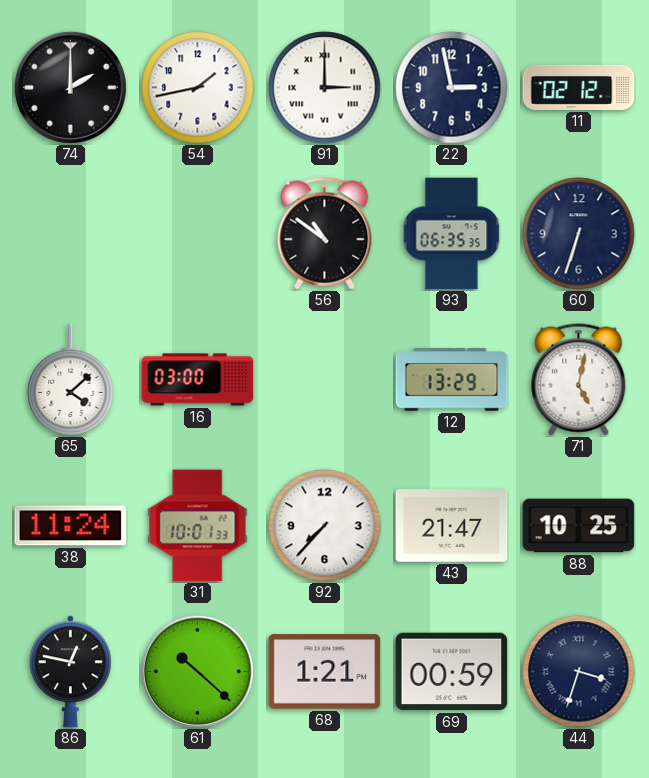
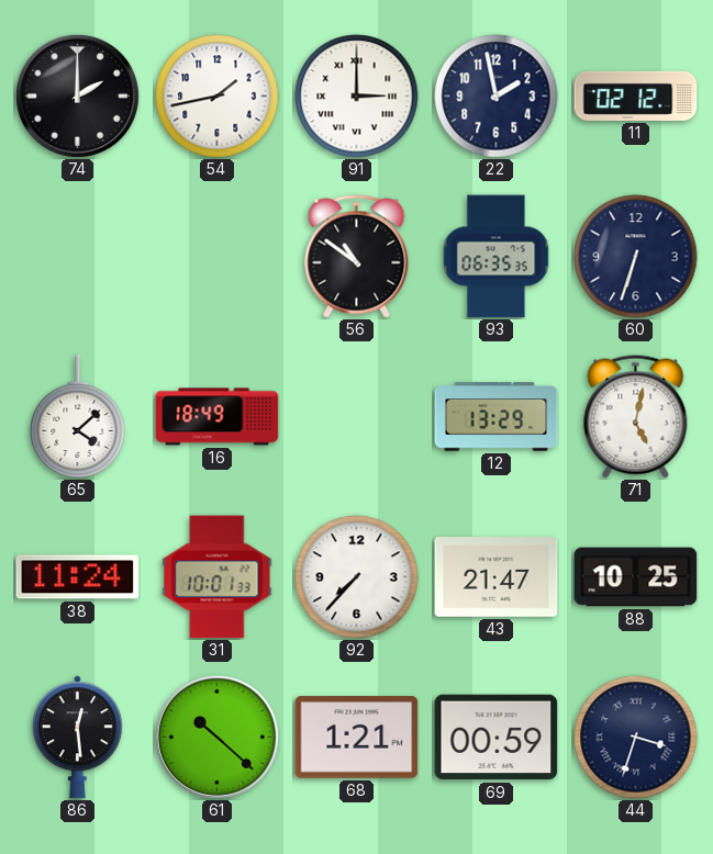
22: 2:58 -> 1:58
16: 03:00 -> 18:49
86: 12:47 -> 12:29
